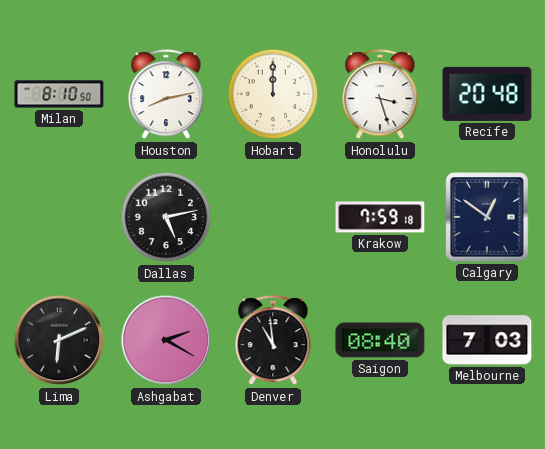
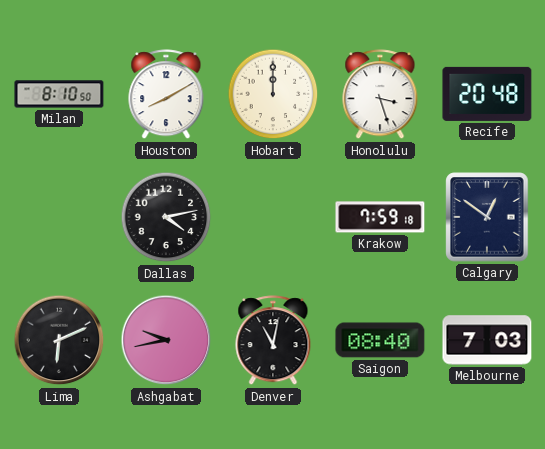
Houston: 8:13 -> 8:10
Dallas: 5:13 -> 4:13
Ashgabat: 2:20 -> 9:43
Denver: 10:59 -> 11:02
